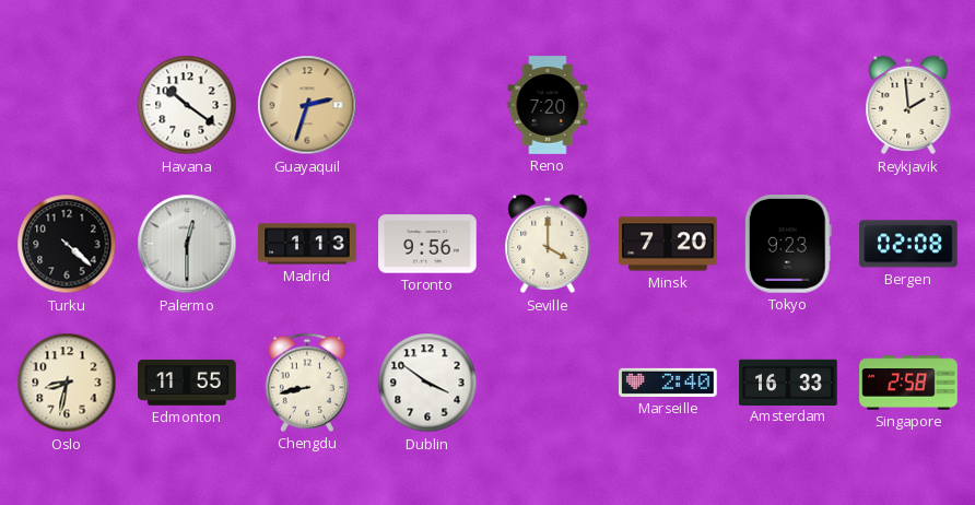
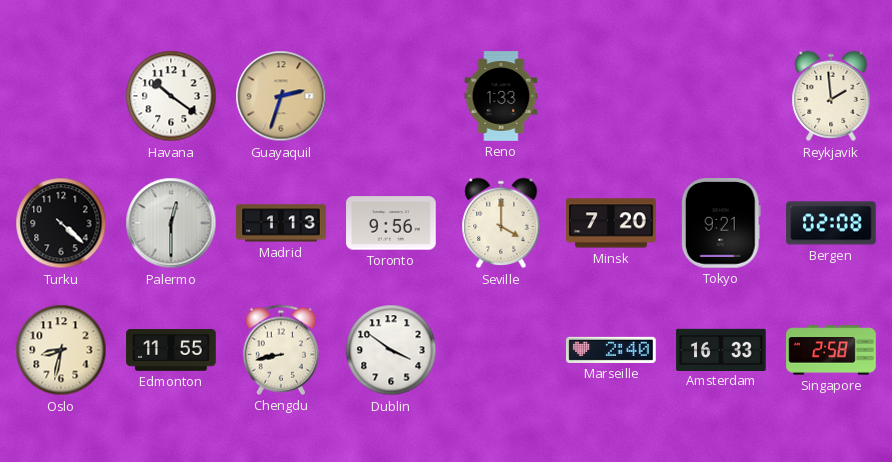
Reno: 7:20 -> 1:33
Tokyo: 9:23 -> 9:21
